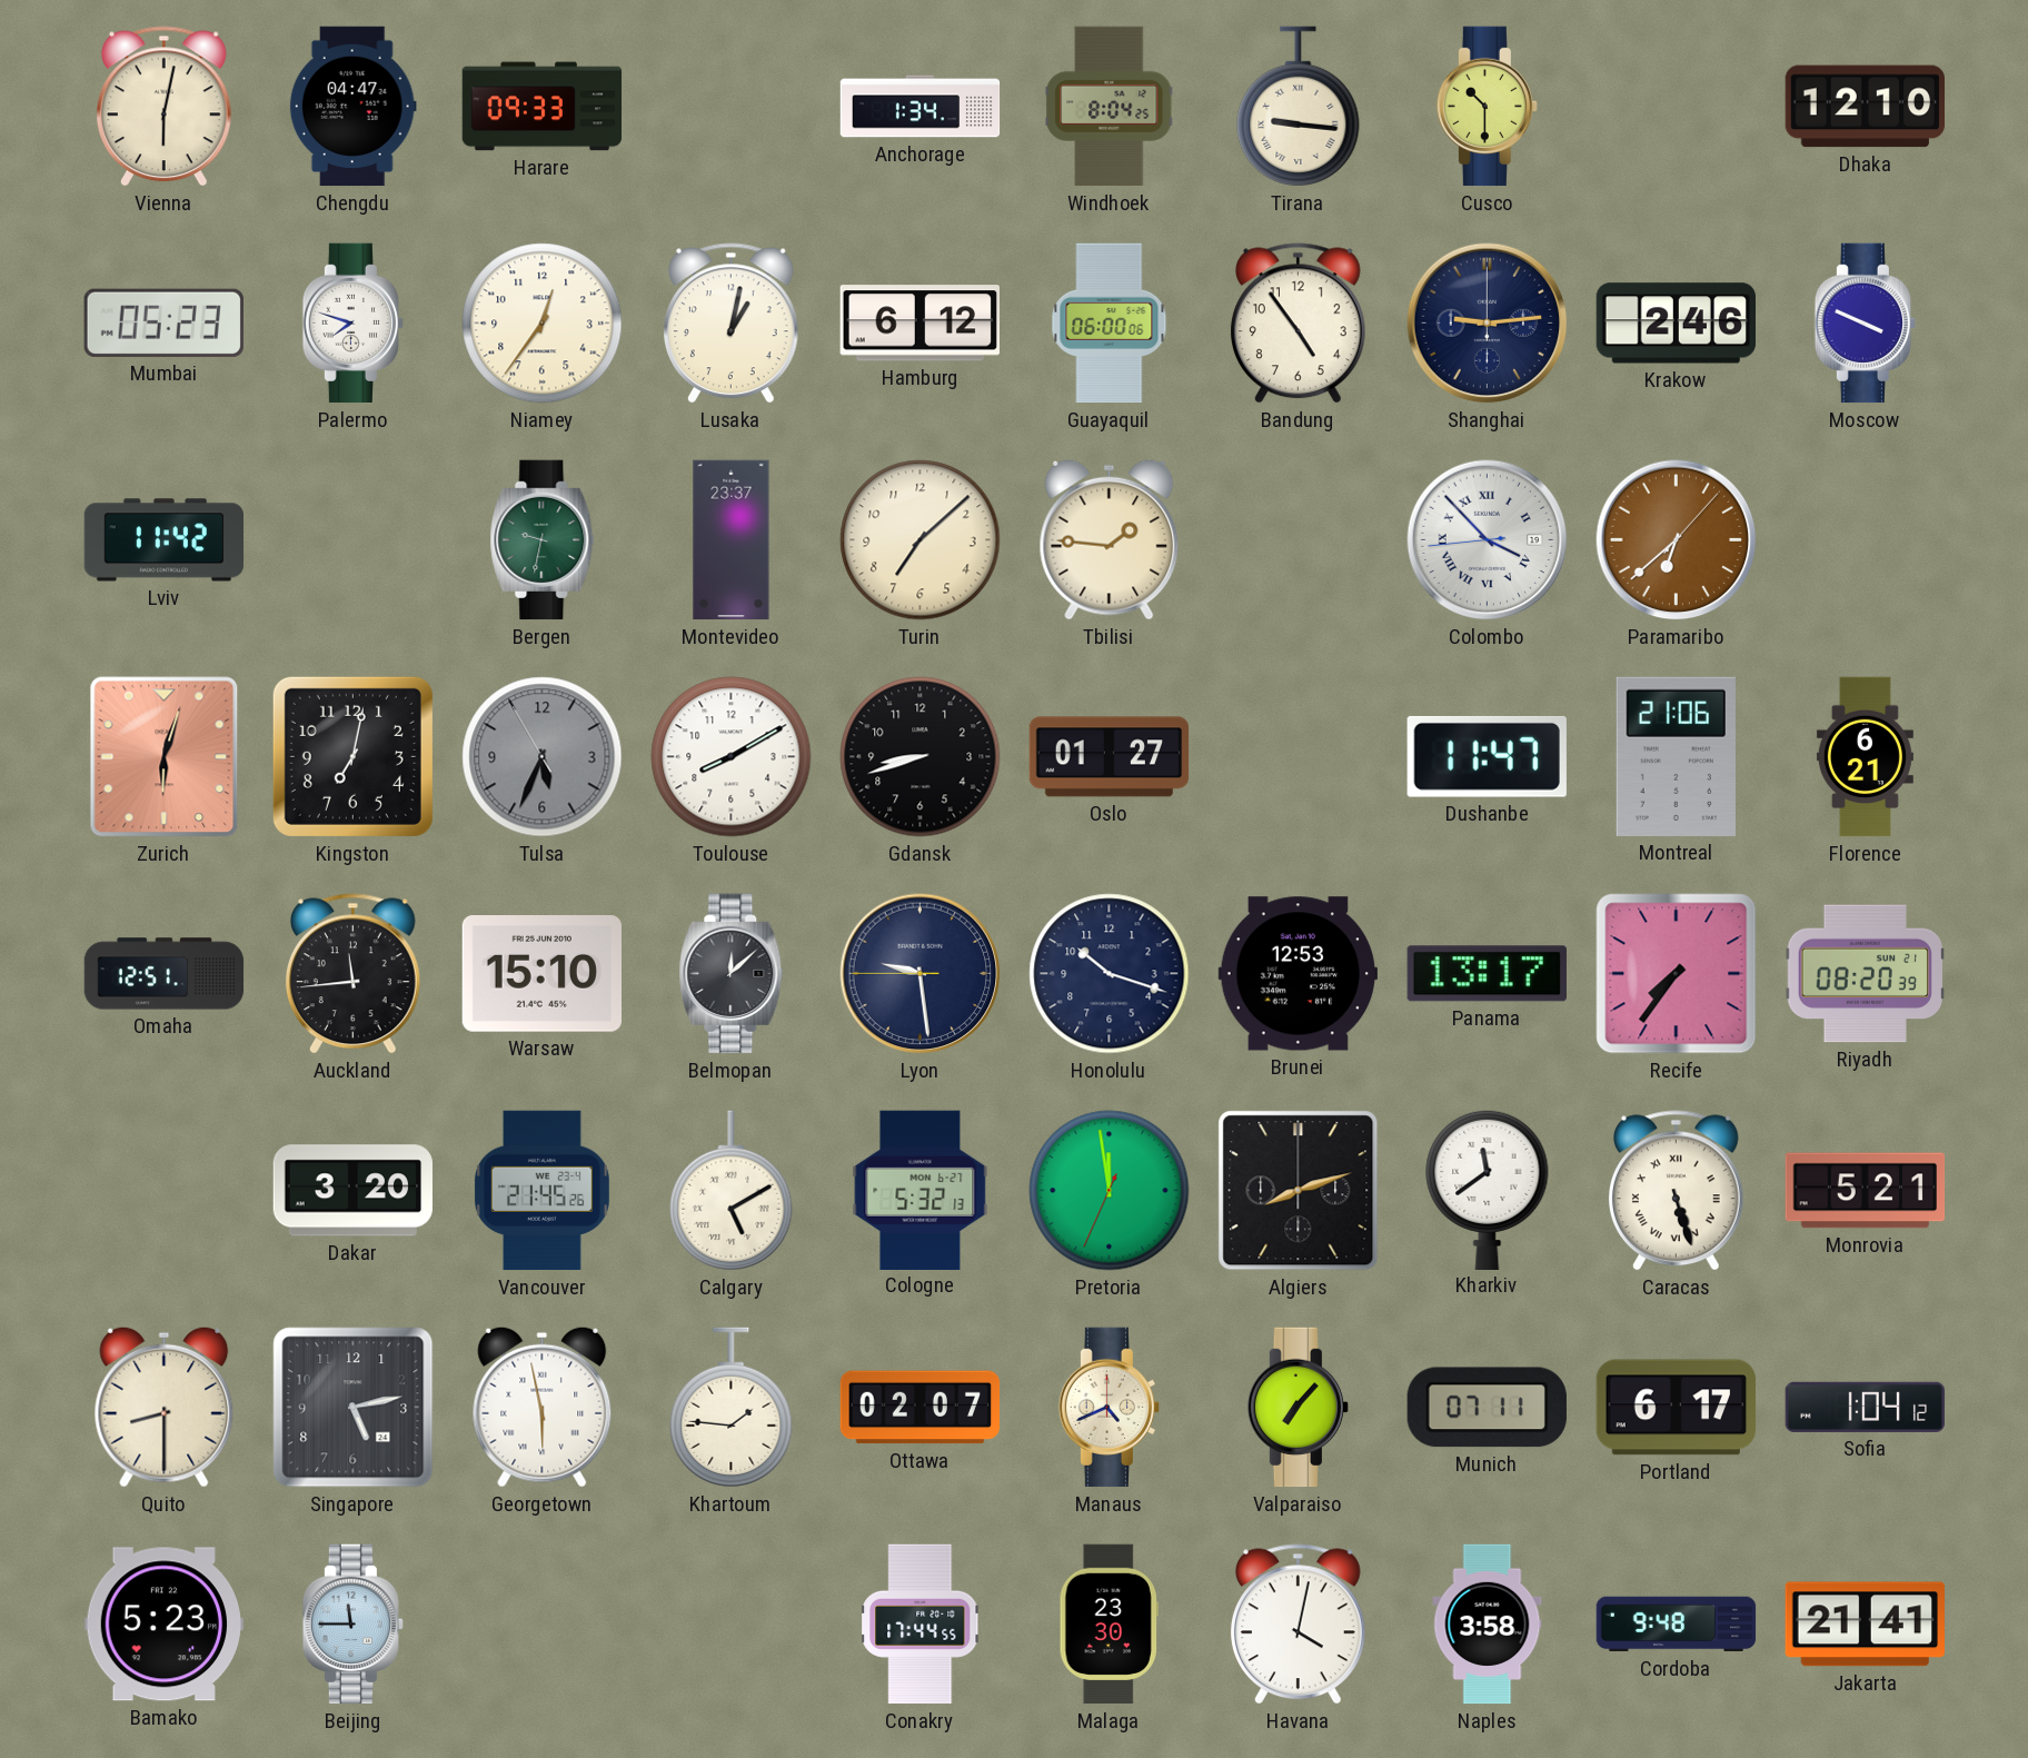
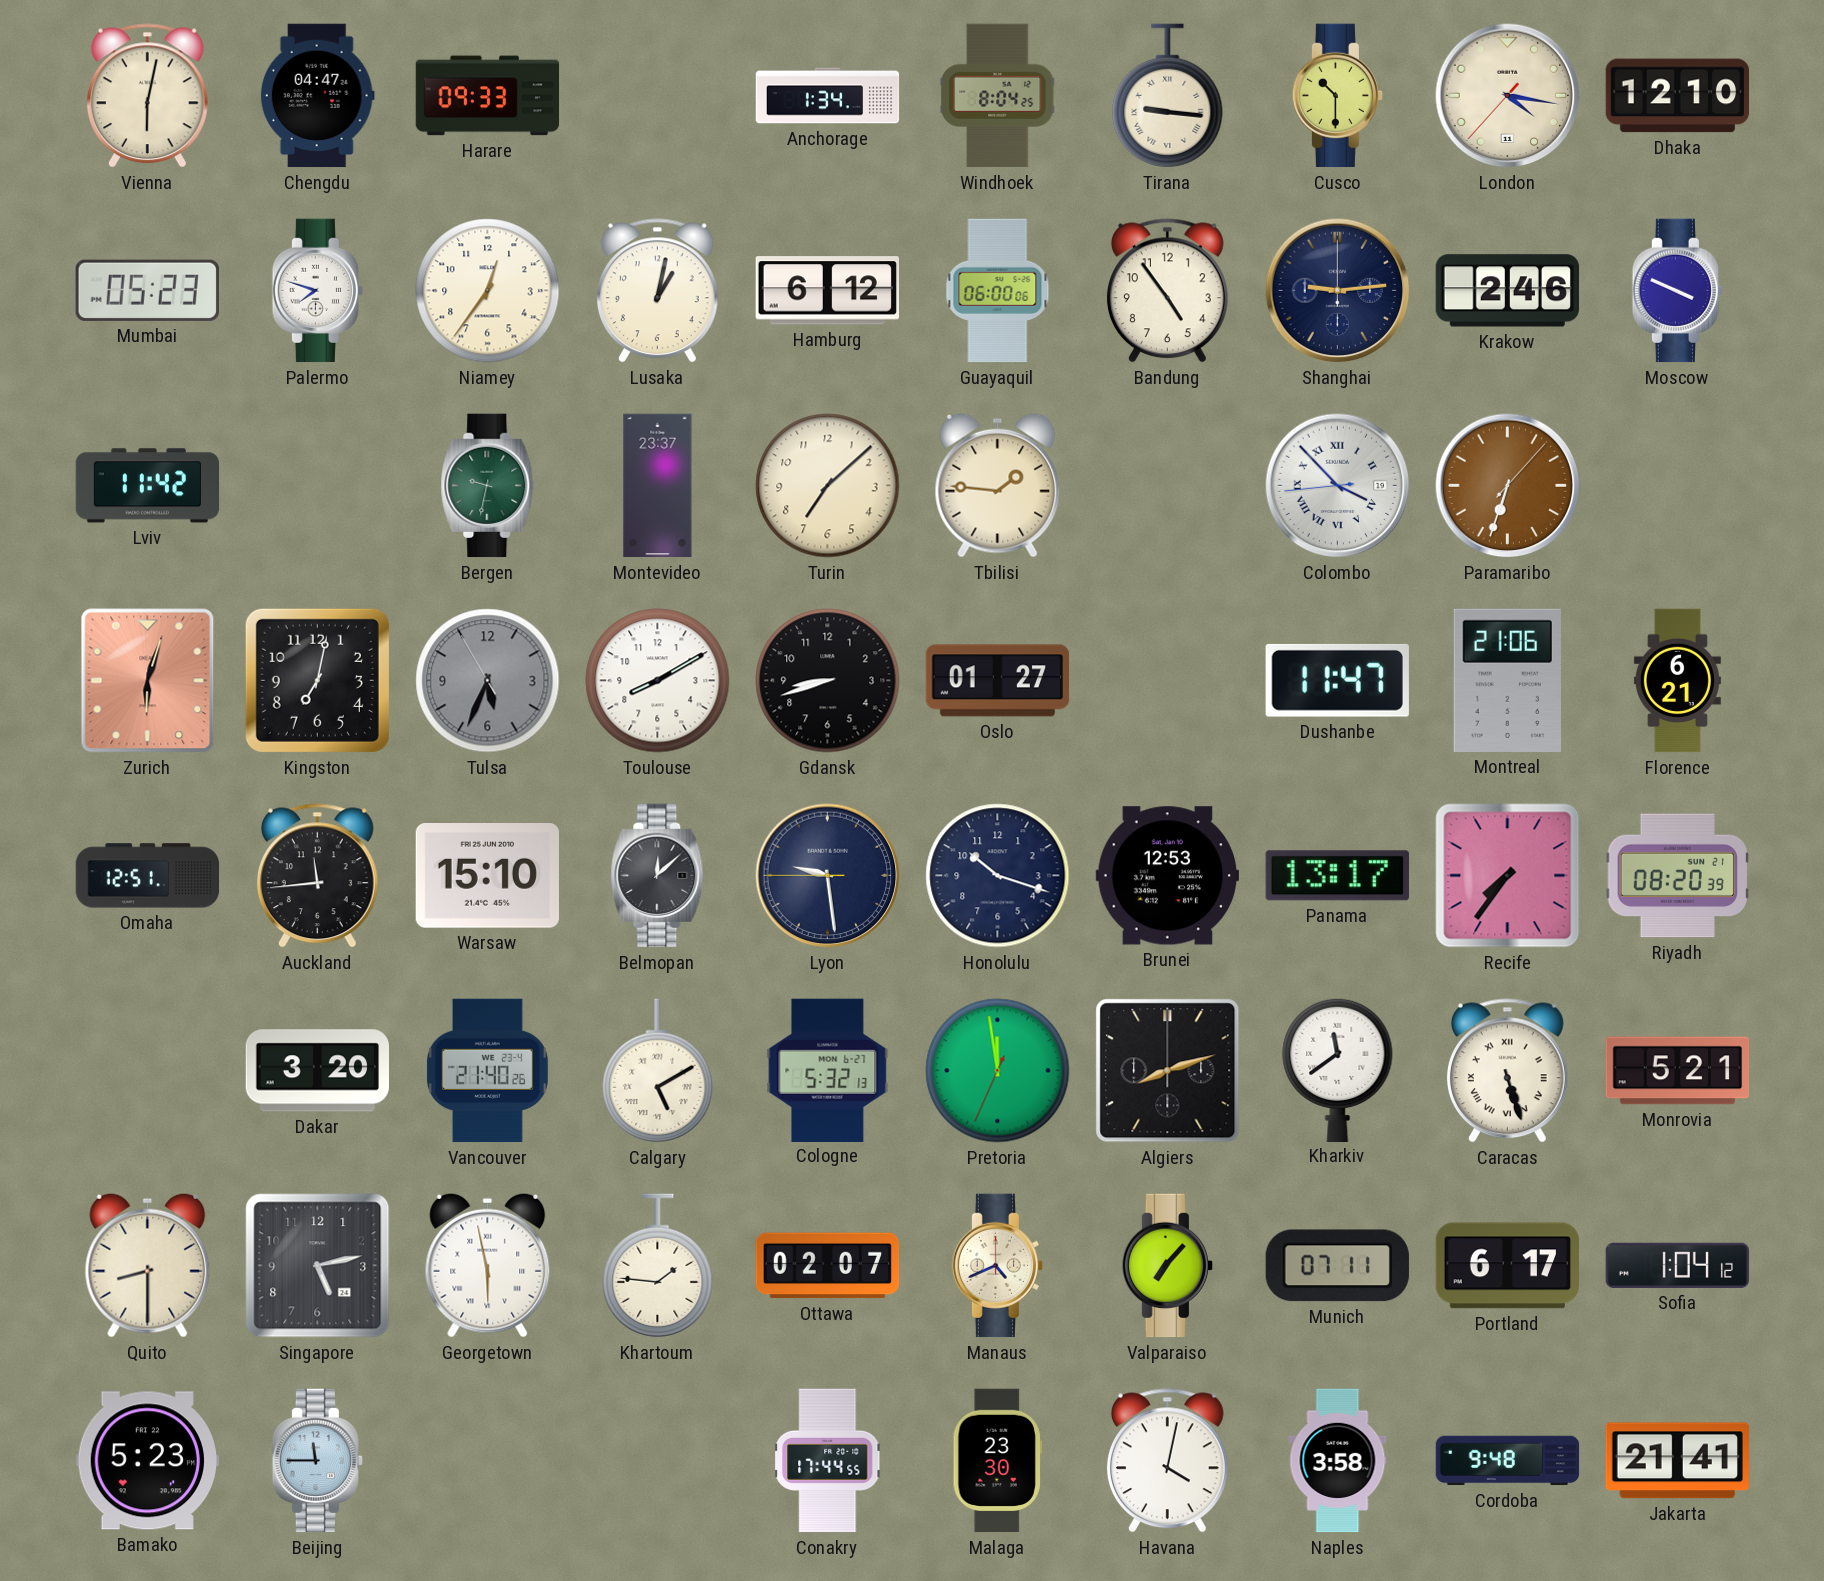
London: none -> 4:16
Paramaribo: 6:38 -> 6:33
Vancouver: 21:45 -> 21:40
